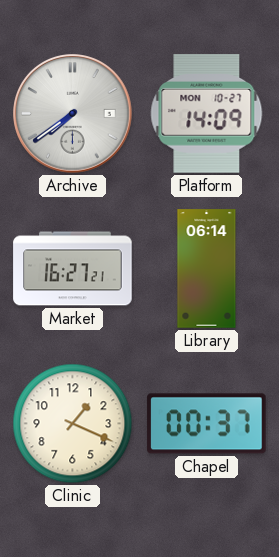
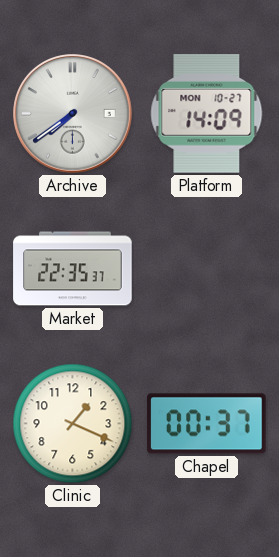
Market: 16:27 -> 22:35
Library: 06:14 -> none
